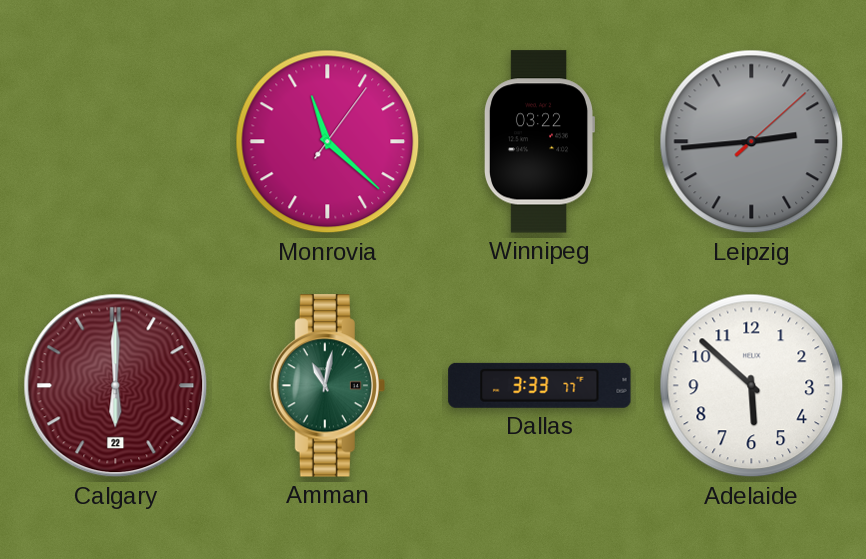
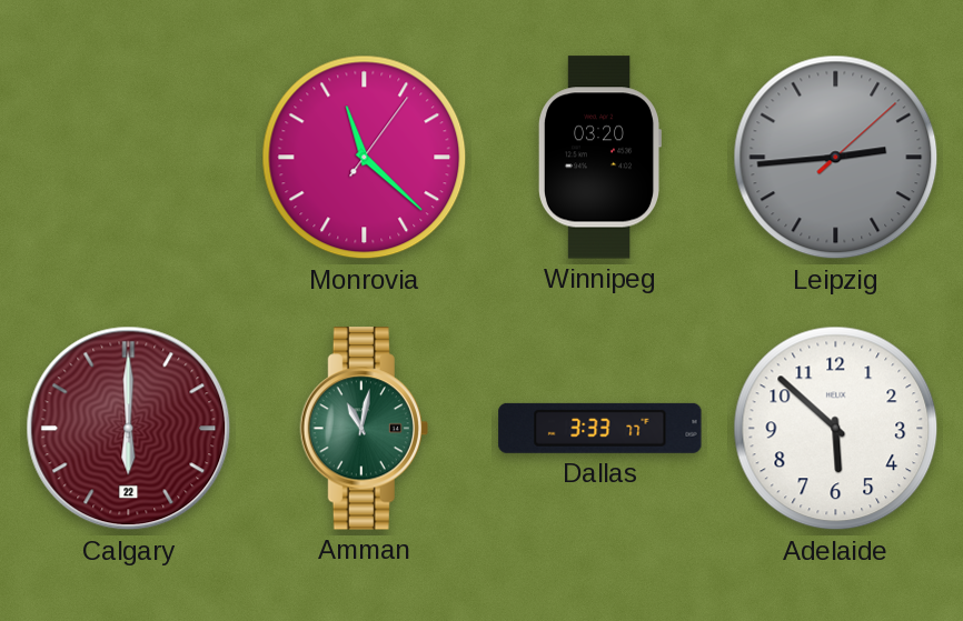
Winnipeg: 03:22 -> 03:20
